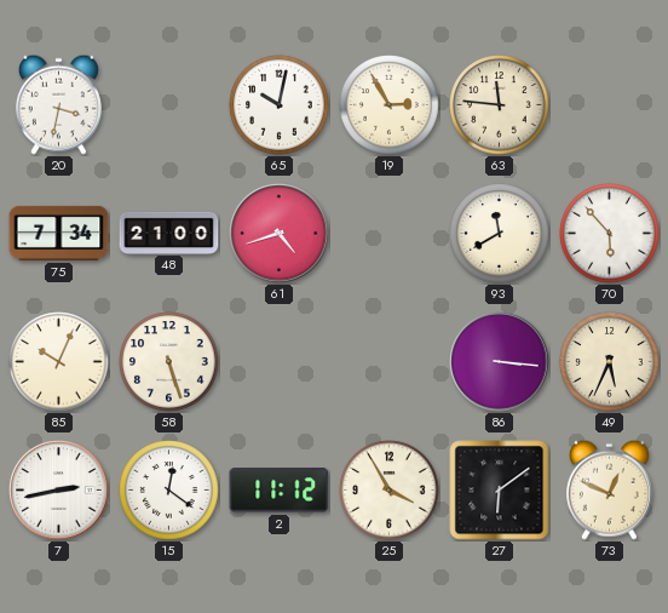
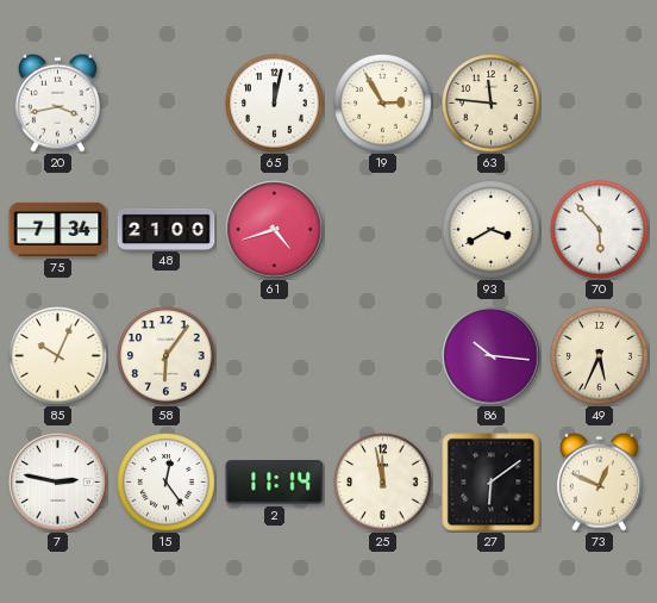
20: 3:32 -> 3:43
65: 10:02 -> 12:02
93: 11:40 -> 3:40
58: 5:27 -> 6:06
86: 3:16 -> 10:16
7: 2:43 -> 2:47
15: 12:21 -> 12:24
2: 11:12 -> 11:14
25: 3:55 -> 11:58
